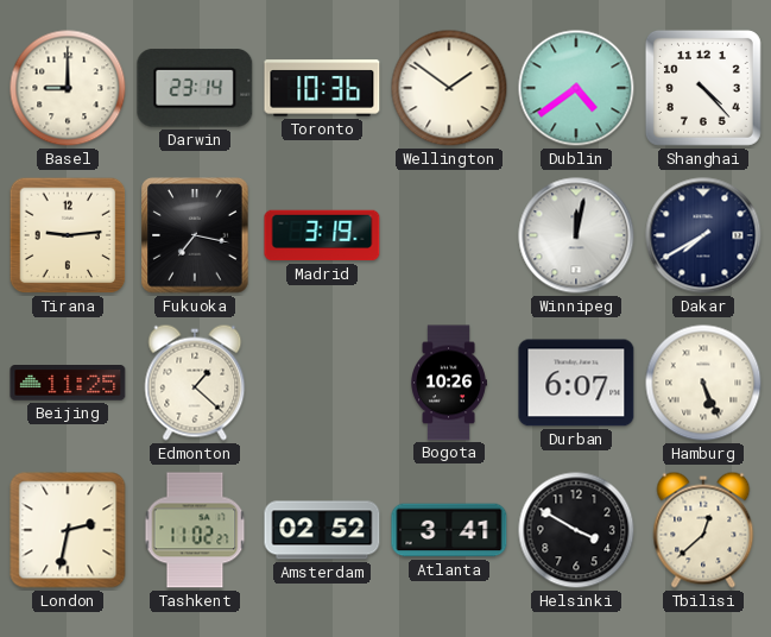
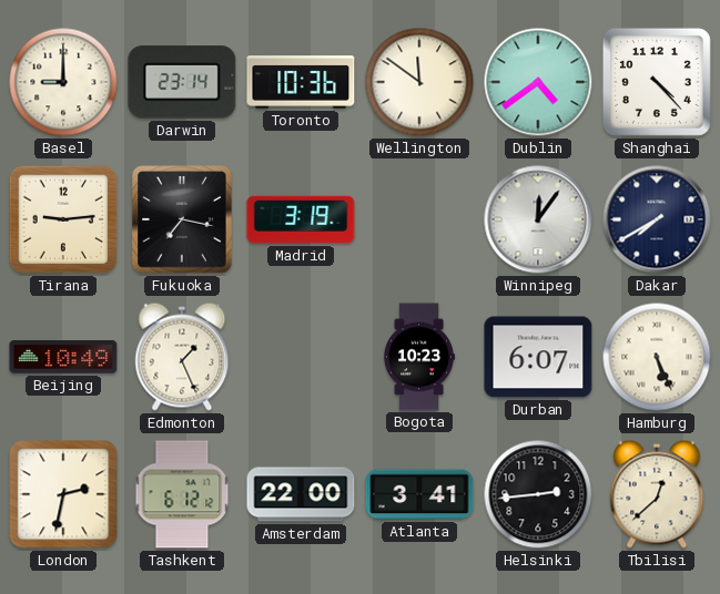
Wellington: 1:51 -> 11:51
Winnipeg: 12:02 -> 12:06
Beijing: 11:25 -> 10:49
Edmonton: 1:22 -> 1:26
Bogota: 10:26 -> 10:23
Tashkent: 11:02 -> 6:12
Amsterdam: 02:52 -> 22:00
Helsinki: 3:50 -> 2:44
